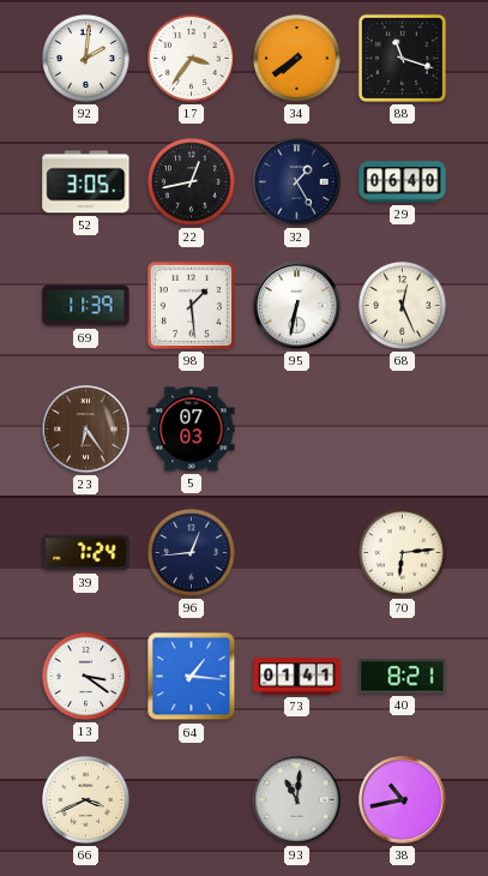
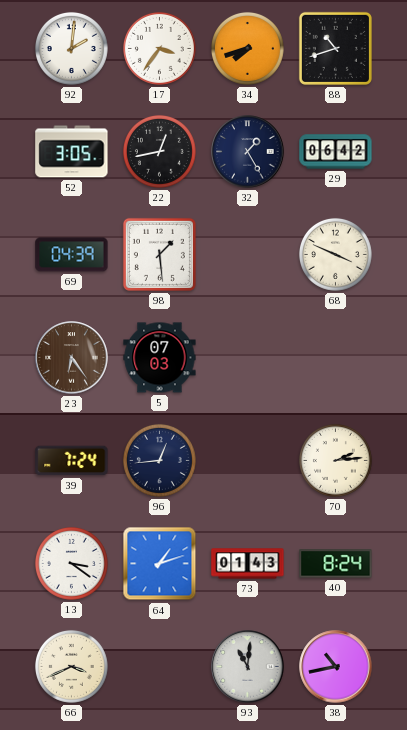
34: 7:39 -> 7:42
88: 11:18 -> 10:42
29: 06:40 -> 06:42
69: 11:39 -> 04:39
95: 6:32 -> none
68: 12:26 -> 3:49
70: 6:14 -> 2:14
64: 1:16 -> 1:12
73: 01:41 -> 01:43
40: 8:21 -> 8:24
